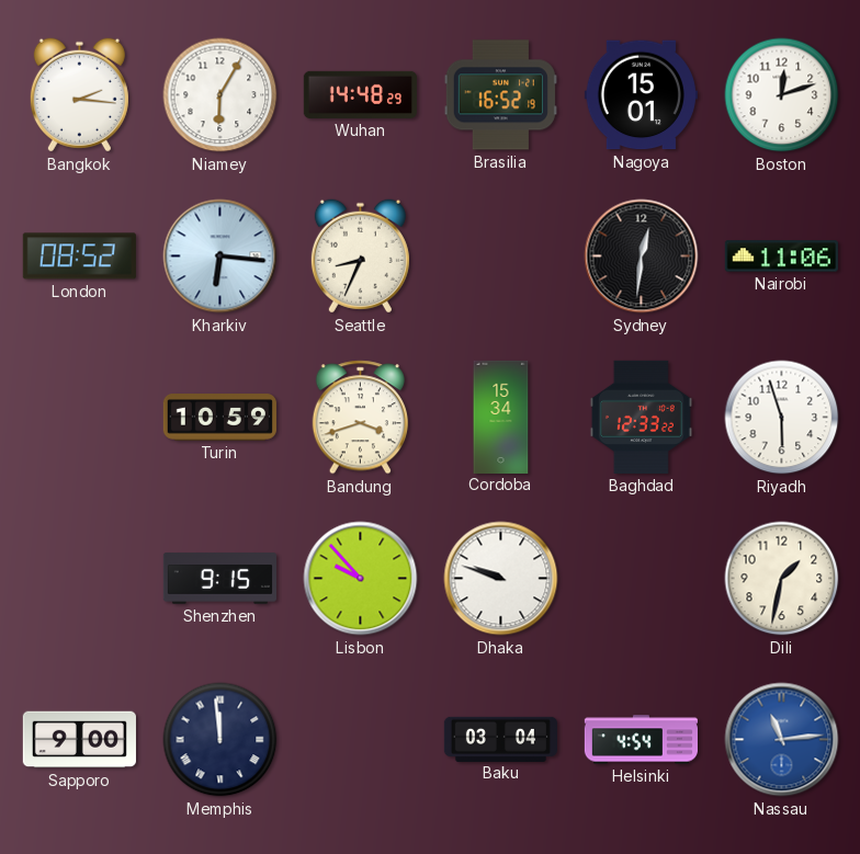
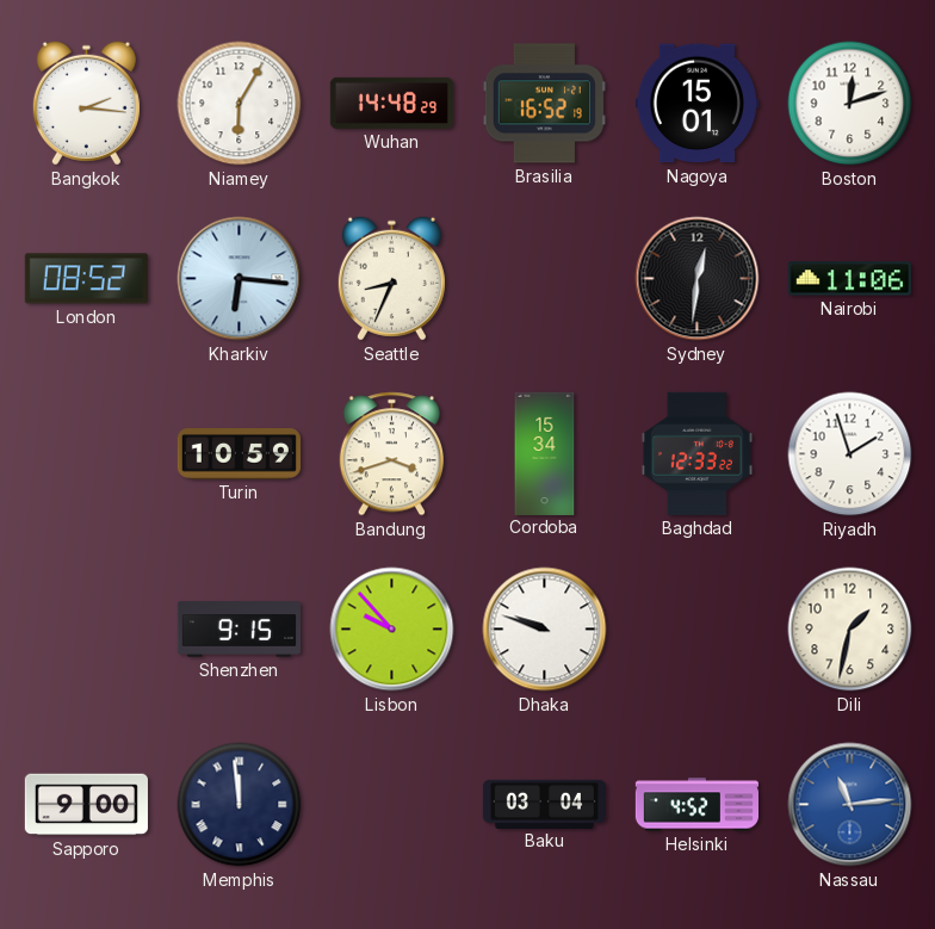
Riyadh: 5:57 -> 1:57
Helsinki: 4:54 -> 4:52
